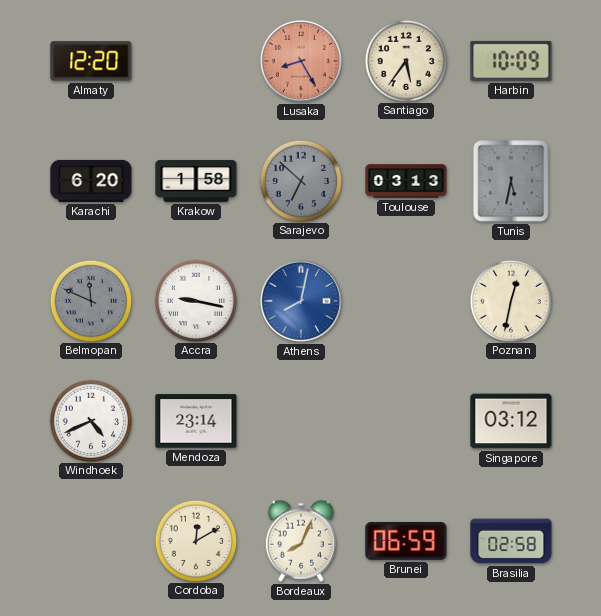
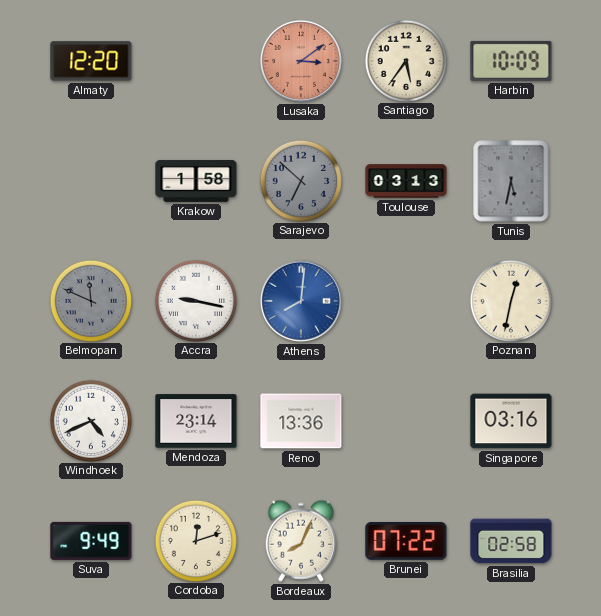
Lusaka: 8:25 -> 3:09
Karachi: 6:20 -> none
Athens: 8:02 -> 8:01
Reno: none -> 13:36
Singapore: 03:12 -> 03:16
Suva: none -> 9:49
Cordoba: 12:10 -> 12:12
Brunei: 06:59 -> 07:22
